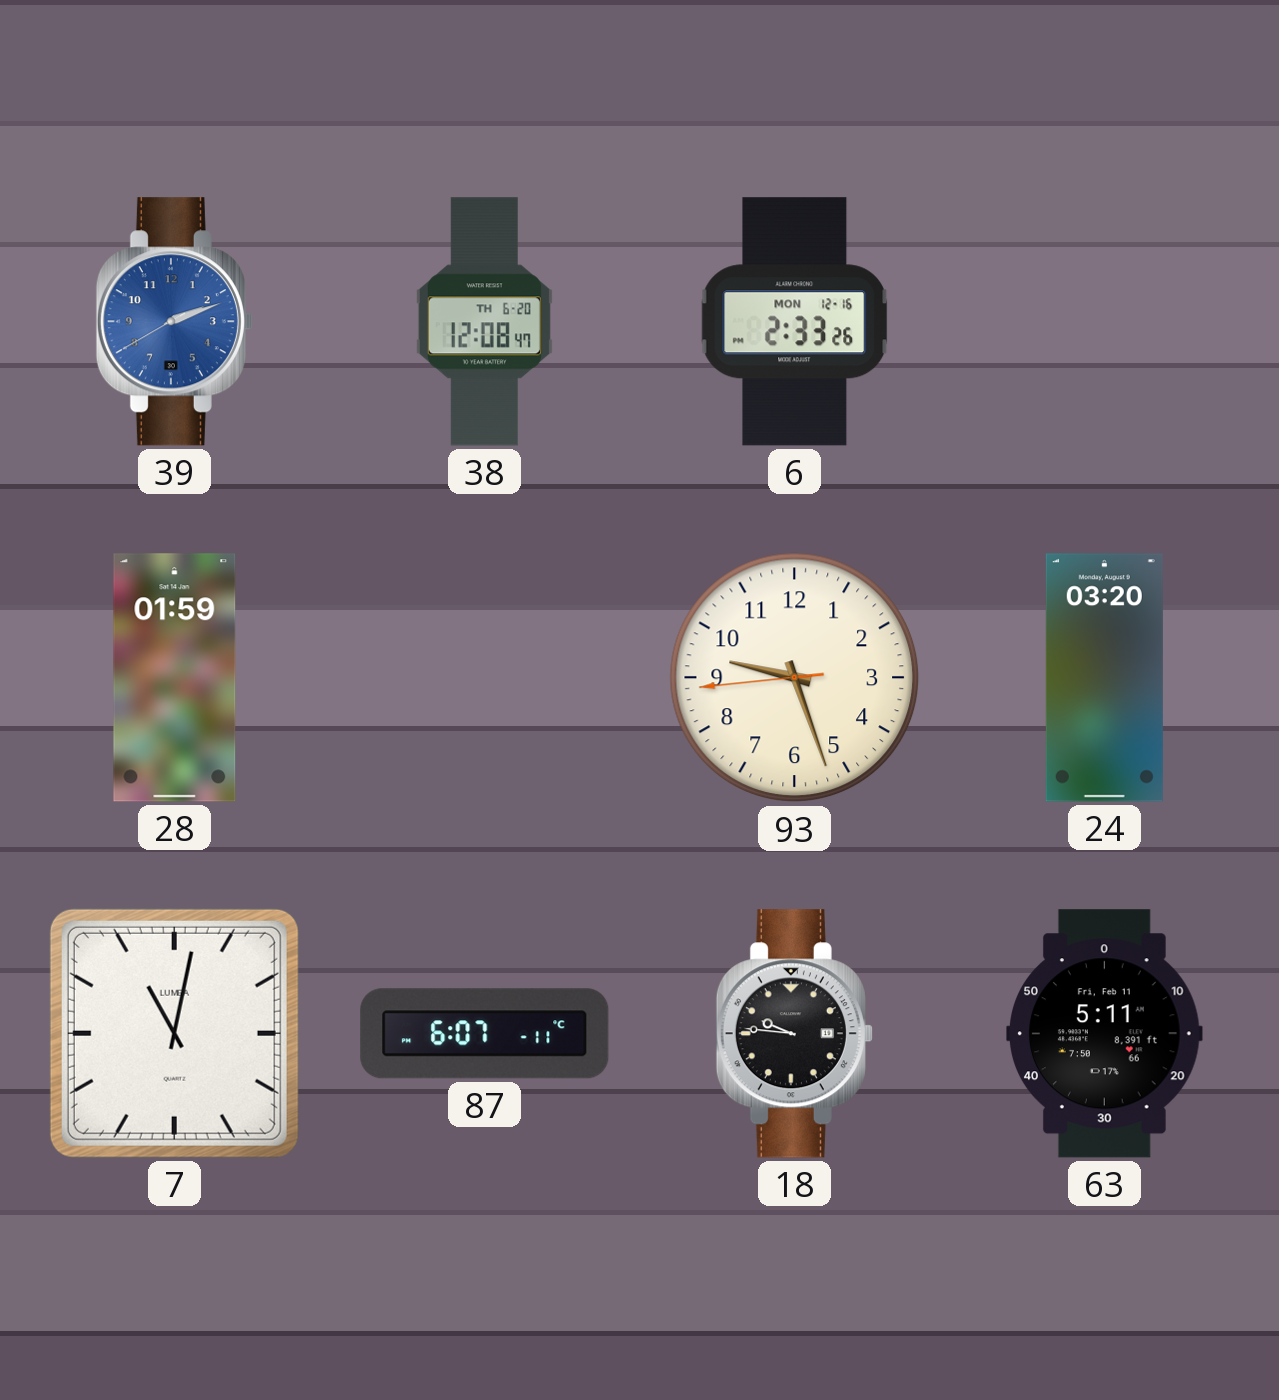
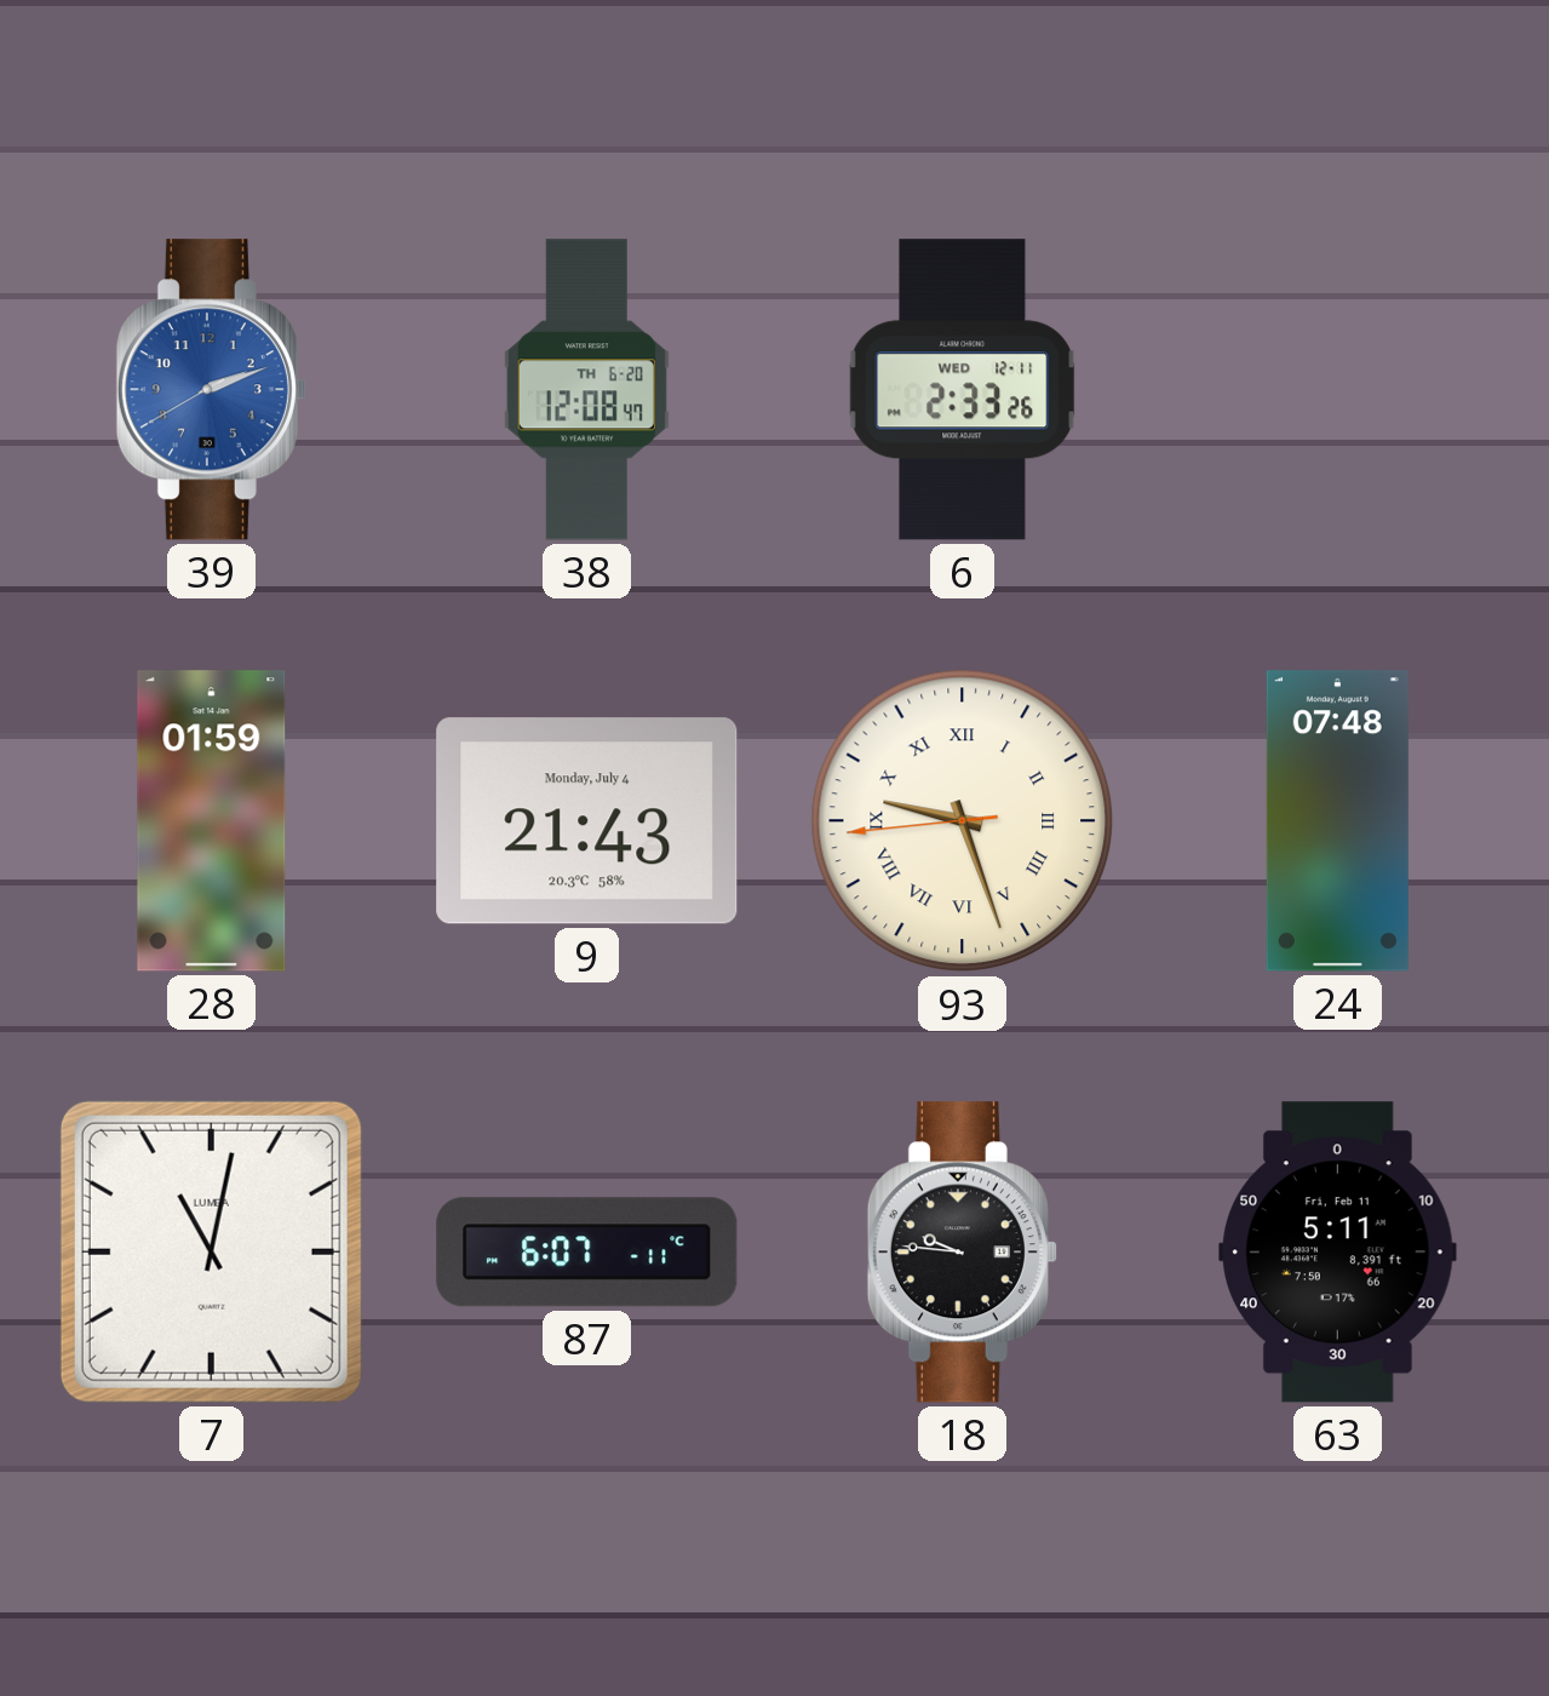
6 date: MON 12-16 -> WED 12-11
9: none -> 21:43
93 numerals: Arabic -> Roman
24: 03:20 -> 07:48
